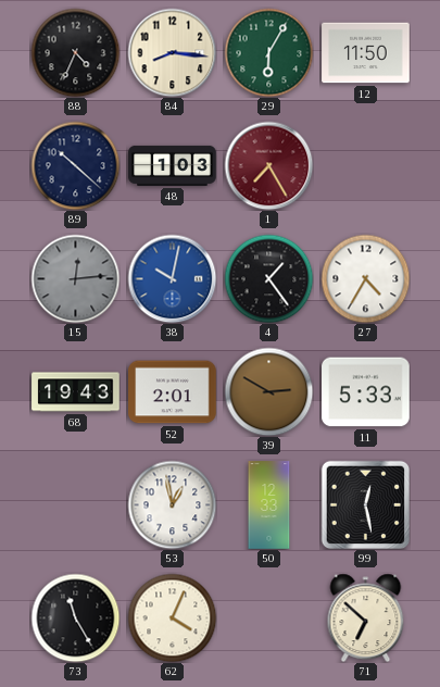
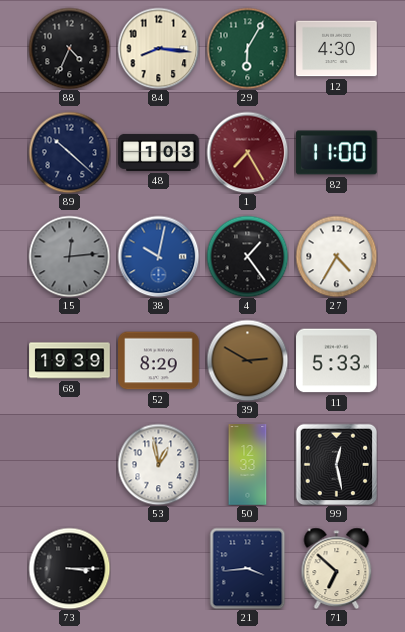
12: 11:50 -> 4:30
82: none -> 11:00
68: 19:43 -> 19:39
52: 2:01 -> 8:29
73: 11:25 -> 3:15
62: 4:04 -> none
21: none -> 3:44
